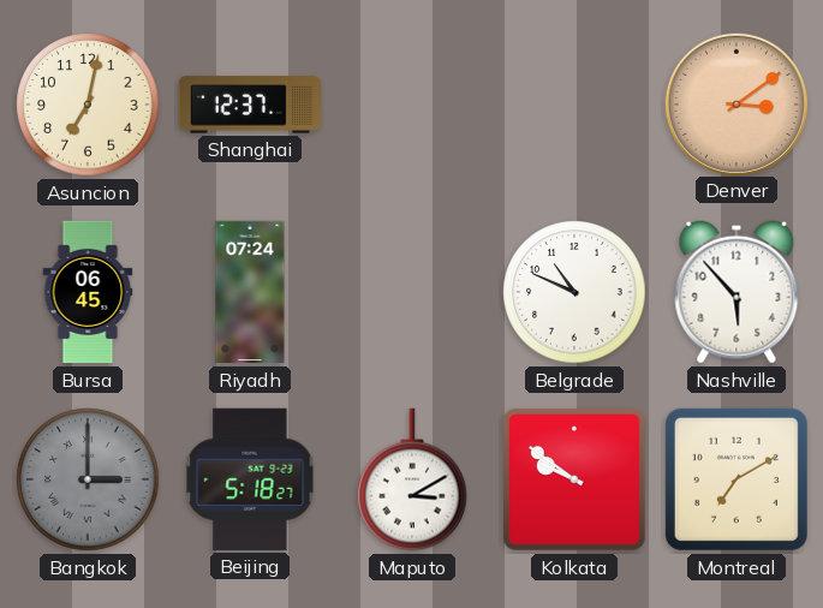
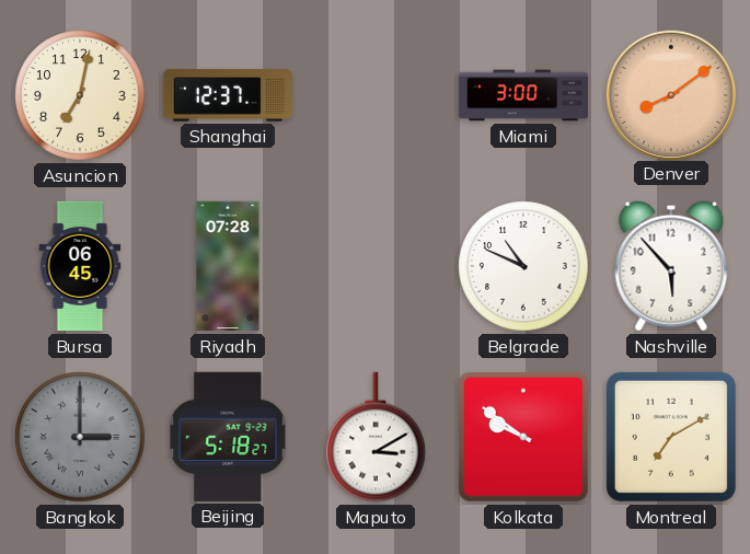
Miami: none -> 3:00
Denver: 3:09 -> 8:09
Riyadh: 07:24 -> 07:28
